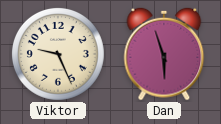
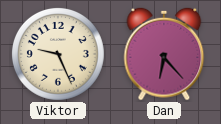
Dan: 5:57 -> 6:23
